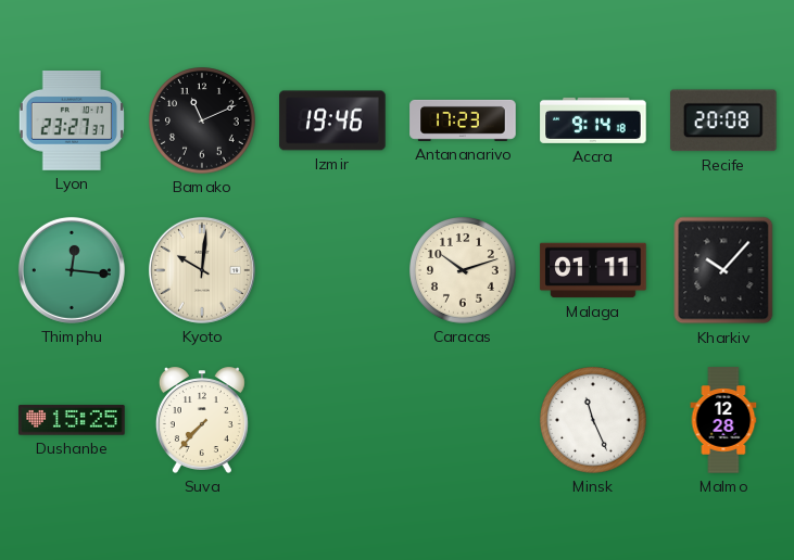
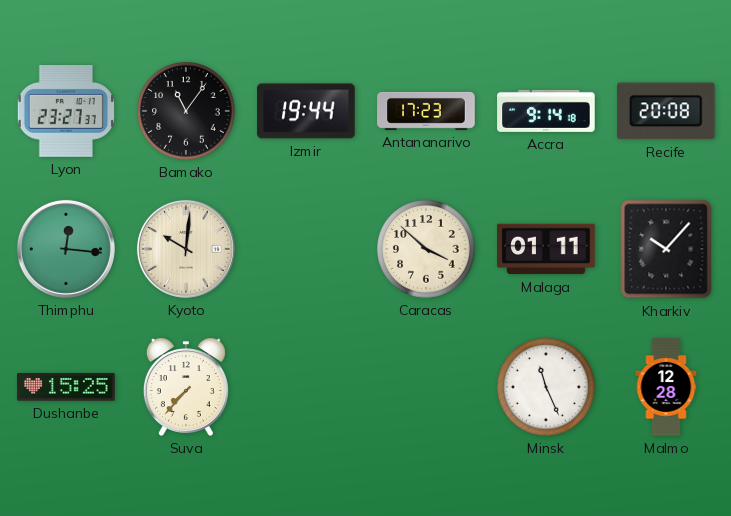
Bamako: 11:11 -> 11:06
Izmir: 19:46 -> 19:44
Caracas: 10:12 -> 3:52
